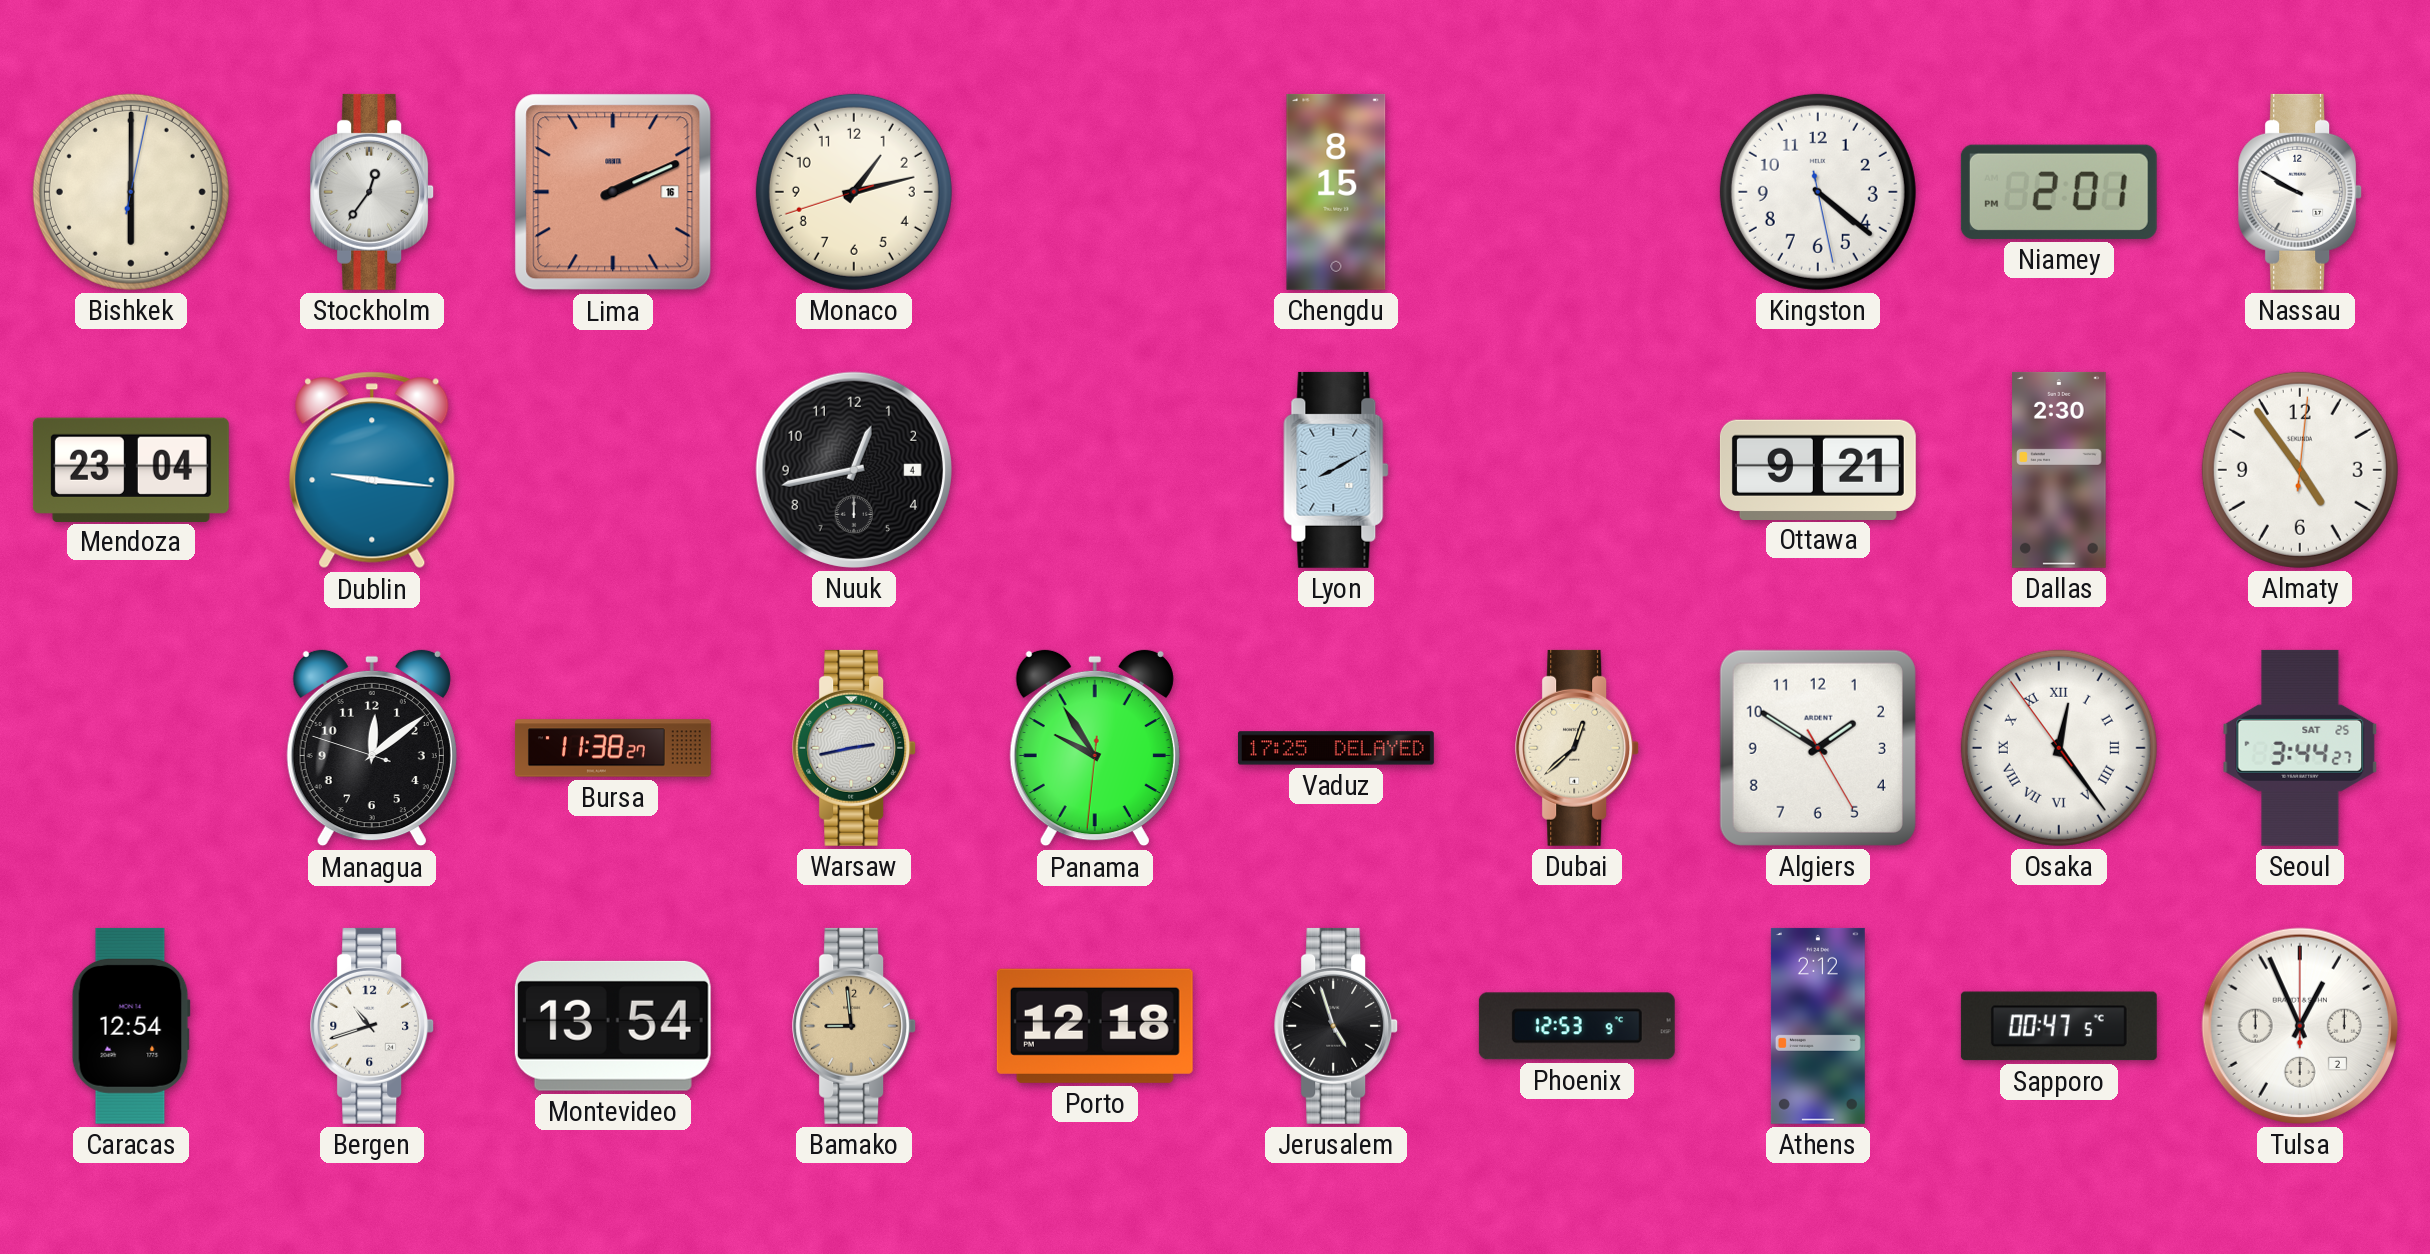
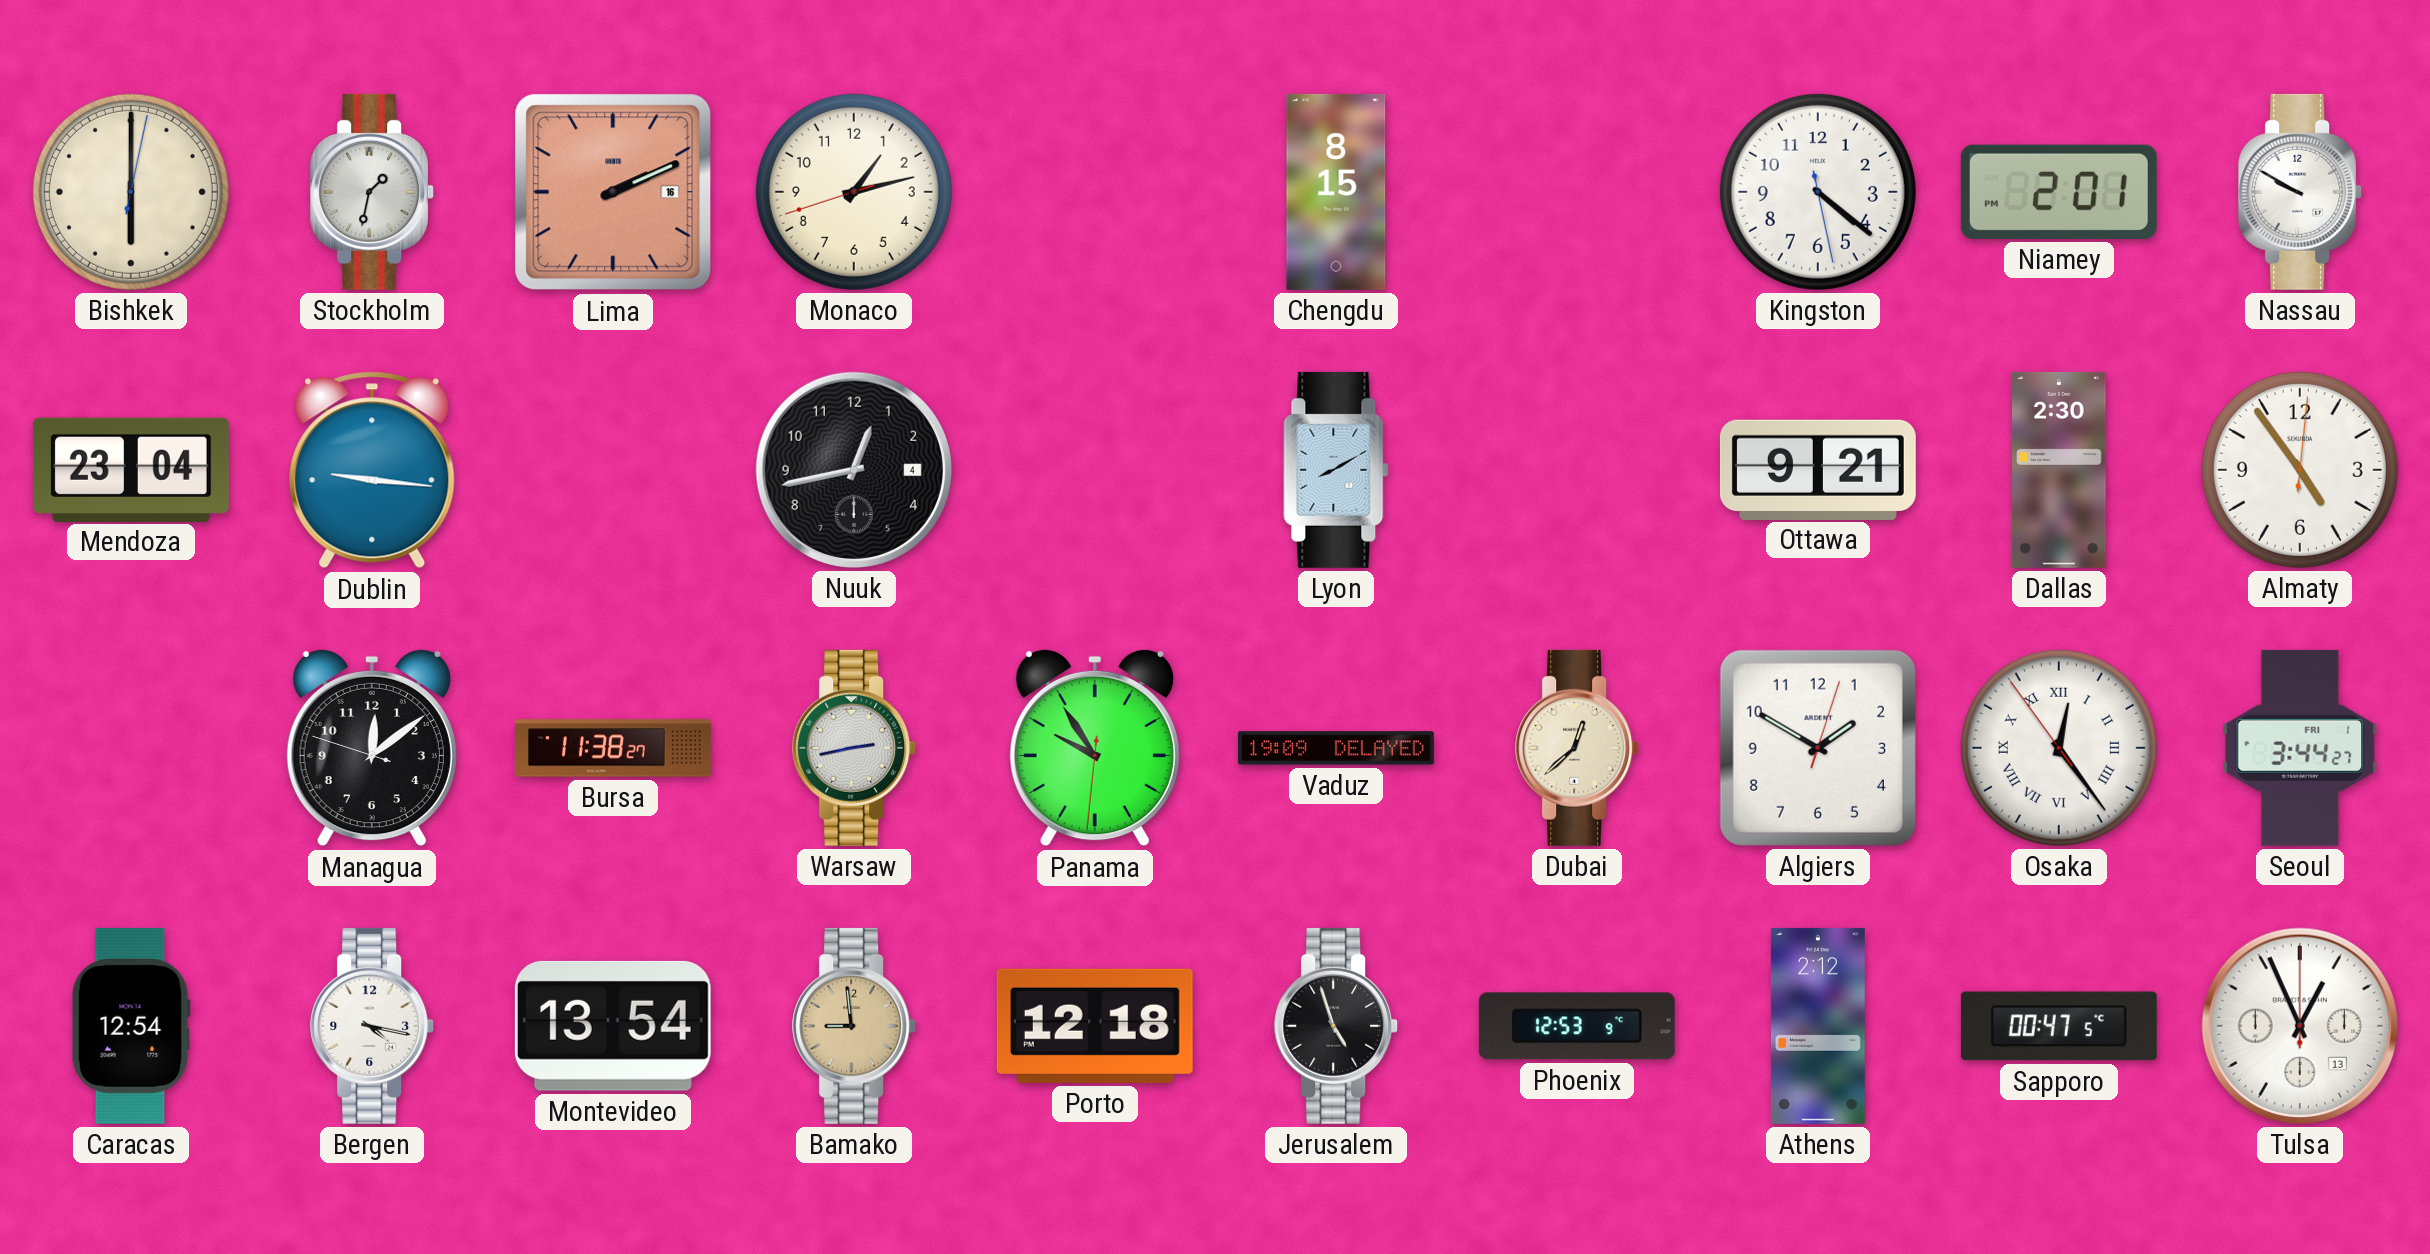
Stockholm: 12:36 -> 1:32
Vaduz: 17:25 -> 19:09
Algiers: 1:50:25 -> 1:50:03
Seoul date: SAT 25 -> FRI 1
Bergen: 10:42 -> 4:17
Tulsa date: 2 -> 13
